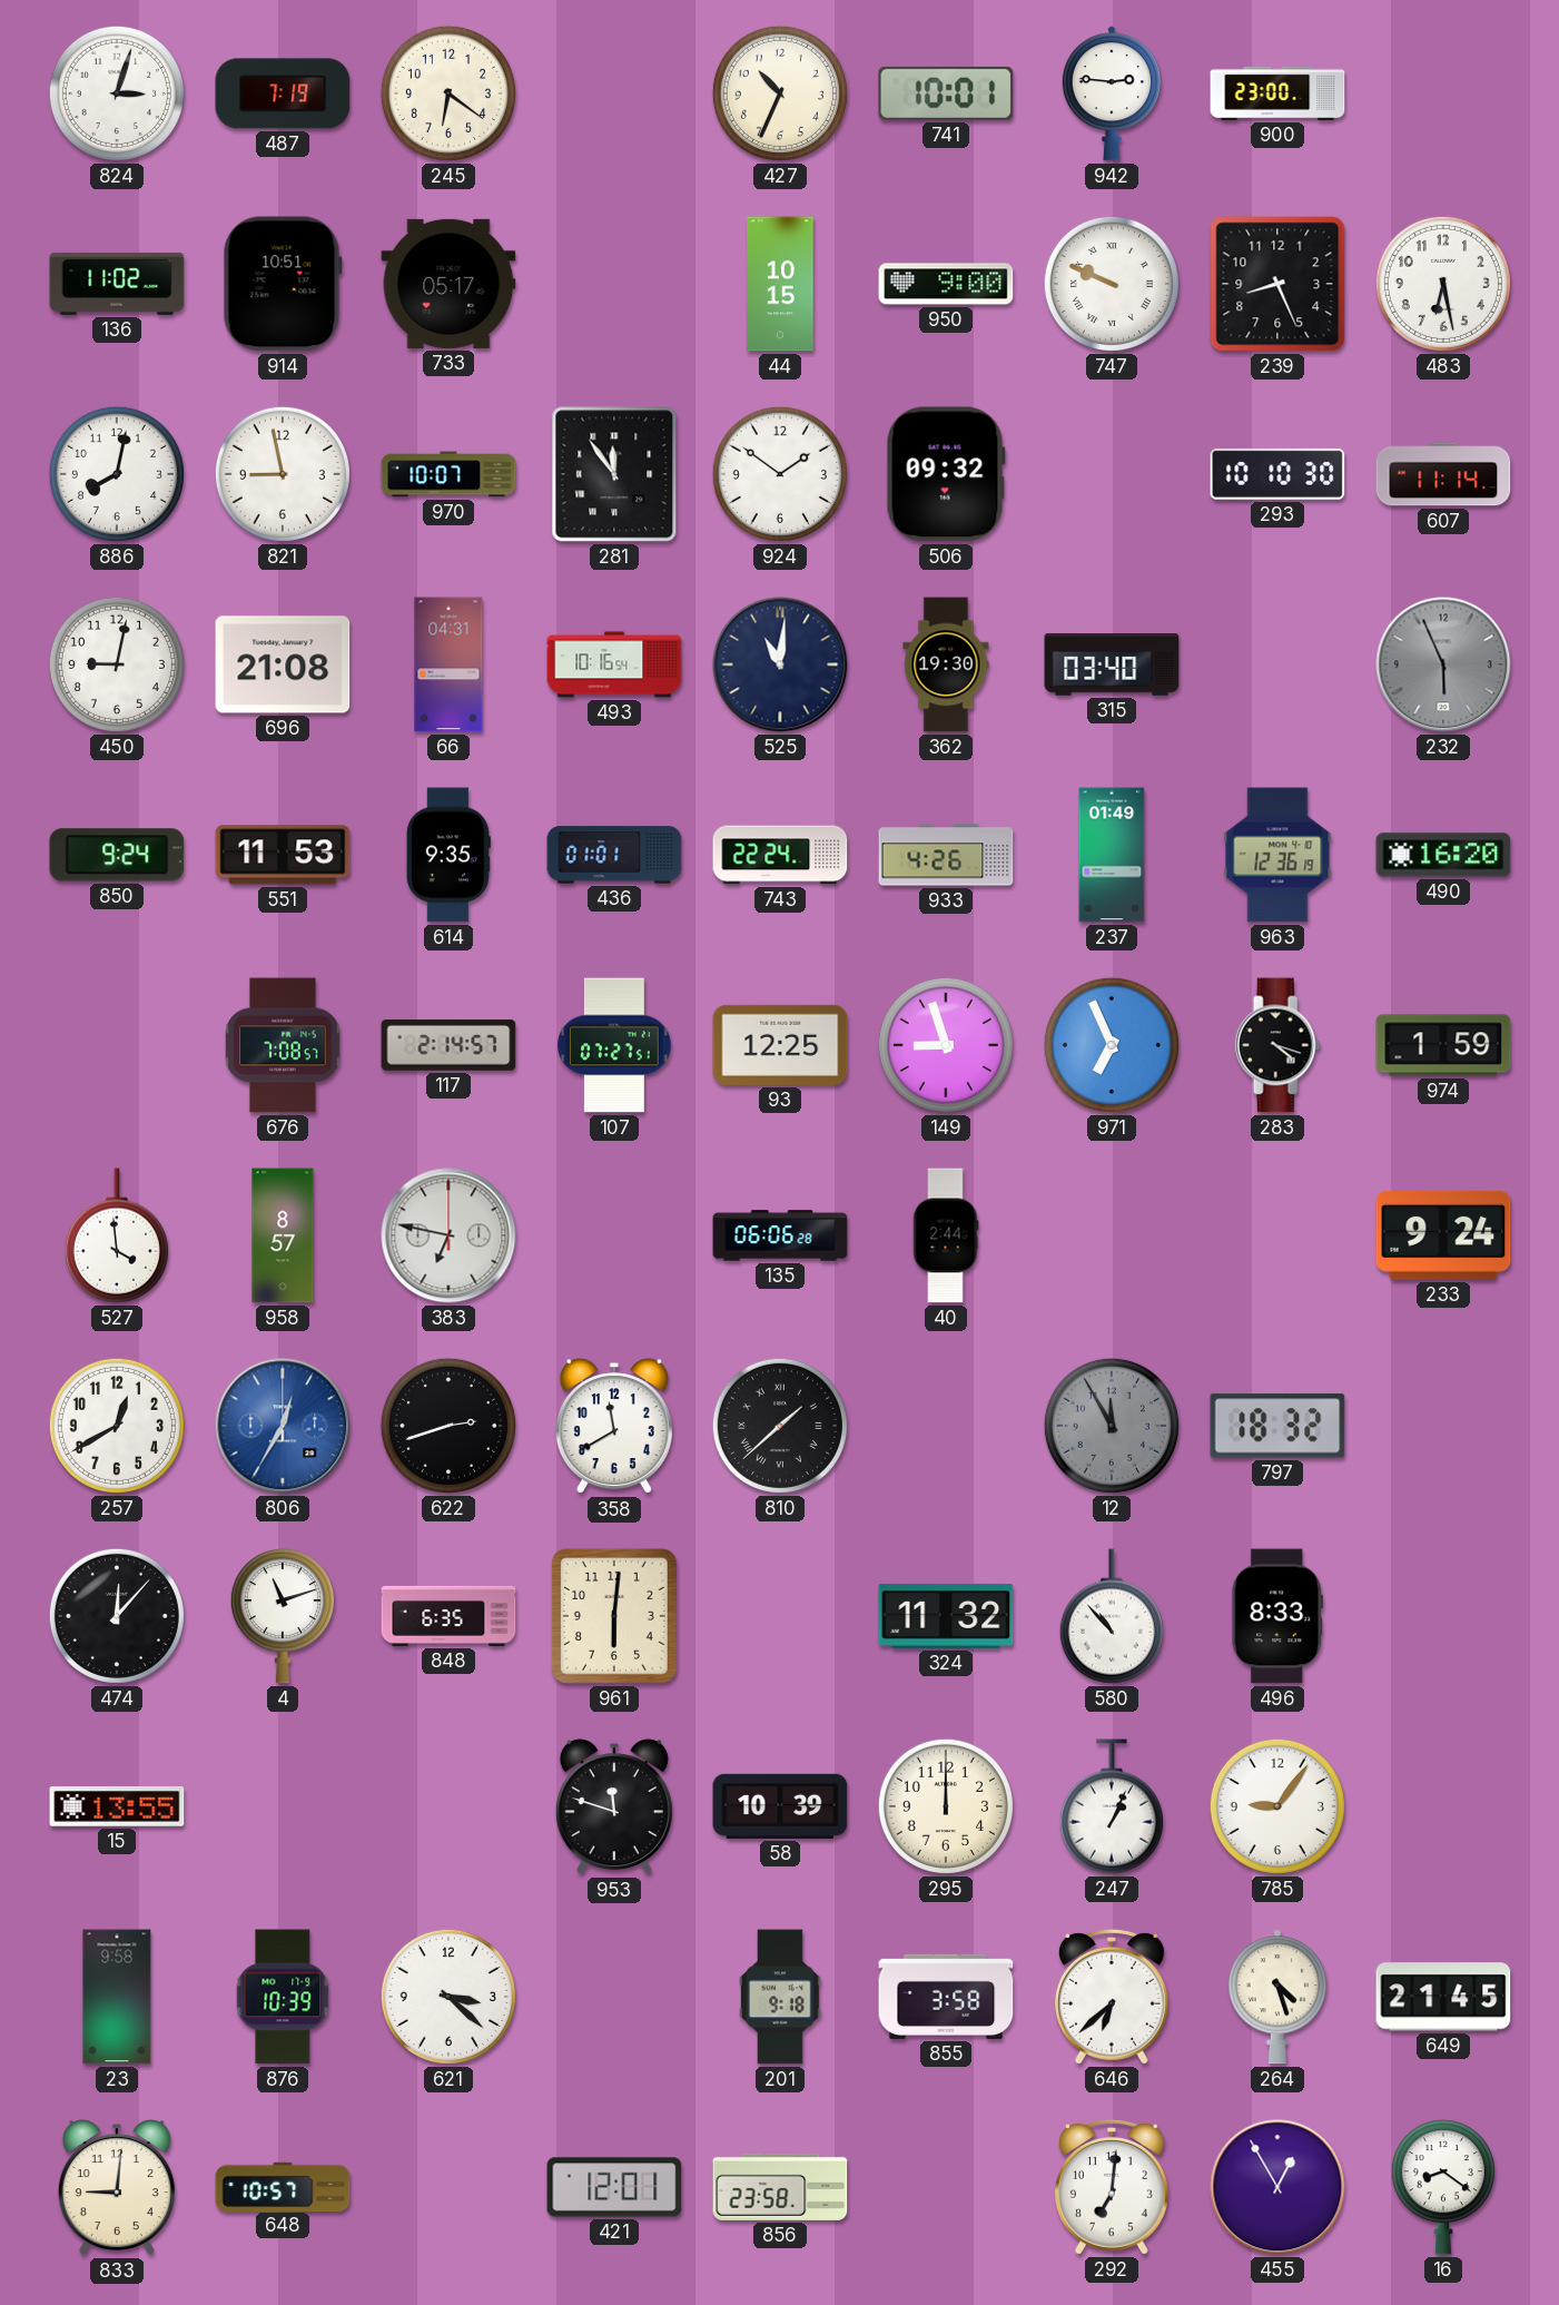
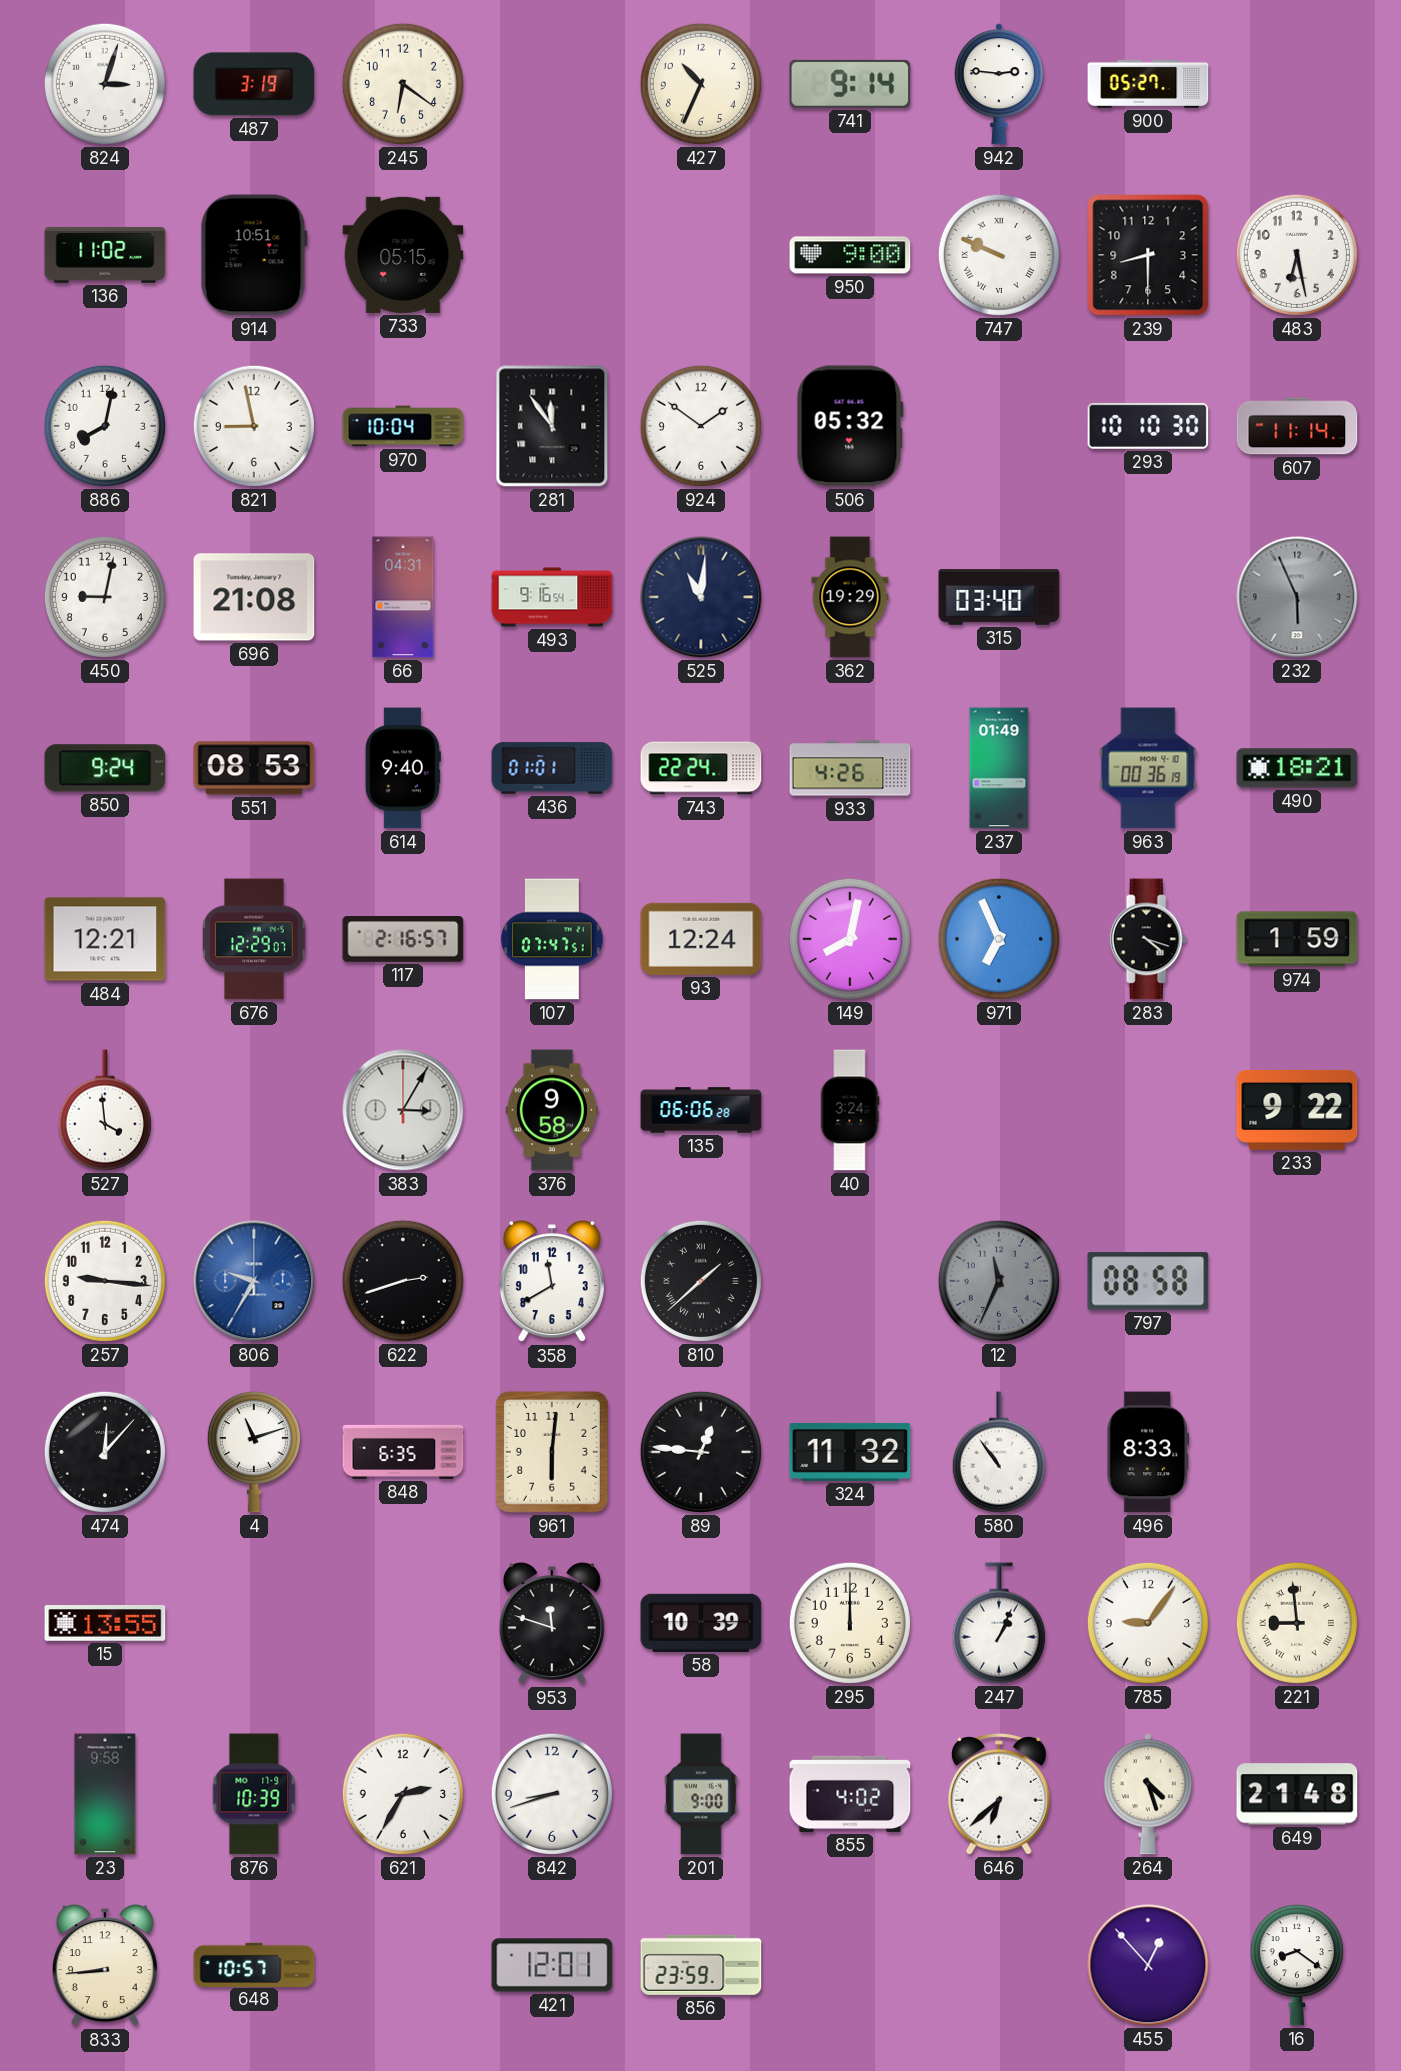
487: 7:19 -> 3:19
741: 10:01 -> 9:14
900: 23:00 -> 05:27
733: 05:17 -> 05:15
44: 10:15 -> none
239: 8:26 -> 8:30
970: 10:07 -> 10:04
506: 09:32 -> 05:32
493: 10:16 -> 9:16
362: 19:30 -> 19:29
551: 11:53 -> 08:53
614: 9:35 -> 9:40
963: 12:36 -> 00:36
490: 16:20 -> 18:21
484: none -> 12:21
676: 7:08 -> 12:29
117: 2:14 -> 2:16
107: 07:27 -> 07:47
93: 12:25 -> 12:24
149: 8:57 -> 8:02
958: 8:57 -> none
383: 6:47 -> 3:05
376: none -> 9:58
40: 2:44 -> 3:24
233: 9:24 -> 9:22
257: 12:40 -> 9:16
806: 12:35 -> 9:35
12: 11:55 -> 11:34
797: 18:32 -> 08:58
89: none -> 12:46
580: 10:53 -> 10:54
221: none -> 8:59
621: 3:22 -> 2:35
842: none -> 8:42
201: 9:18 -> 9:00
855: 3:58 -> 4:02
649: 21:45 -> 21:48
833: 9:01 -> 8:44
856: 23:58 -> 23:59
292: 7:01 -> none
455: 12:55 -> 12:53
